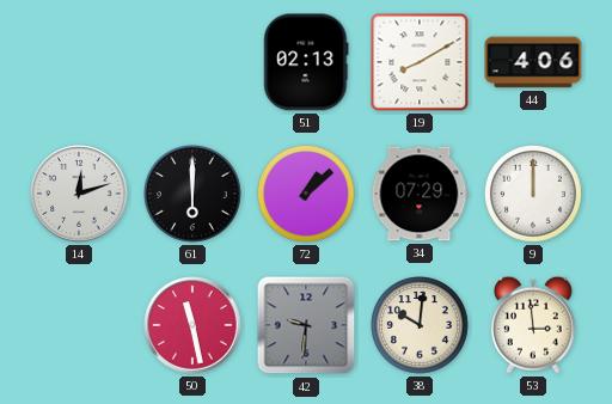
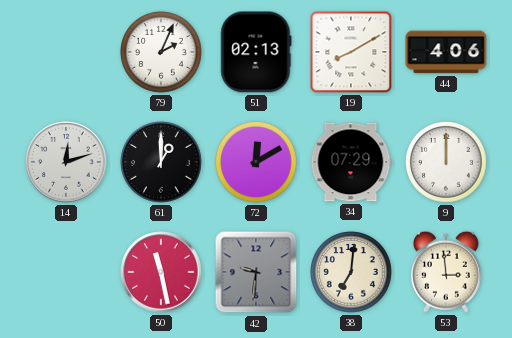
79: none -> 2:04
61: 6:00 -> 1:00
72: 1:08 -> 12:10
38: 10:01 -> 7:01
